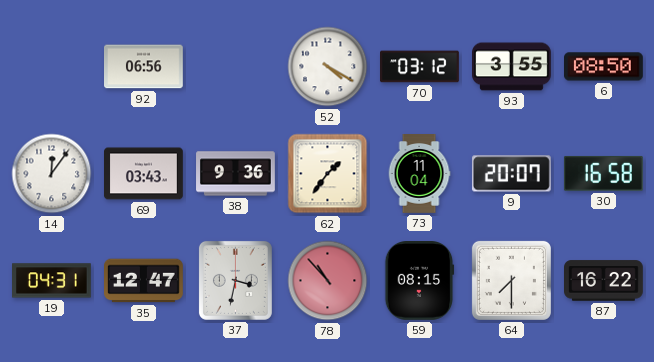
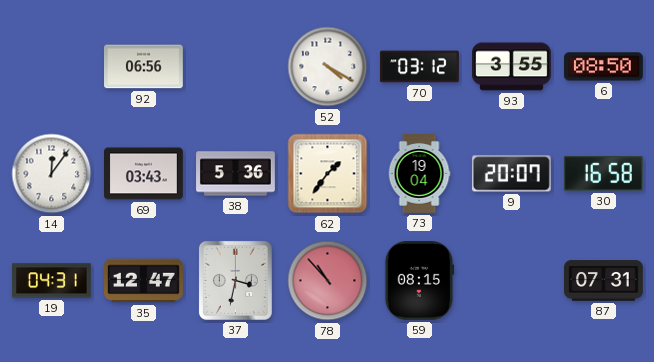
38: 9:36 -> 5:36
73: 11:04 -> 19:04
64: 7:30 -> none
87: 16:22 -> 07:31
